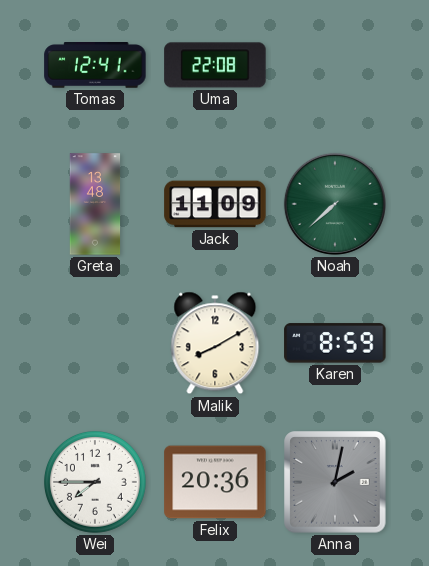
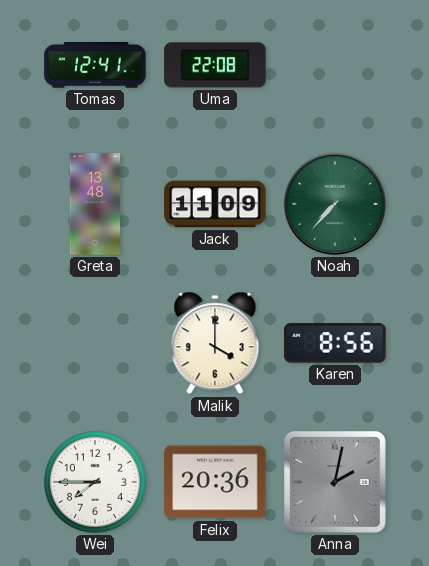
Noah: 7:38 -> 7:37
Malik: 8:10 -> 4:00
Karen: 8:59 -> 8:56
